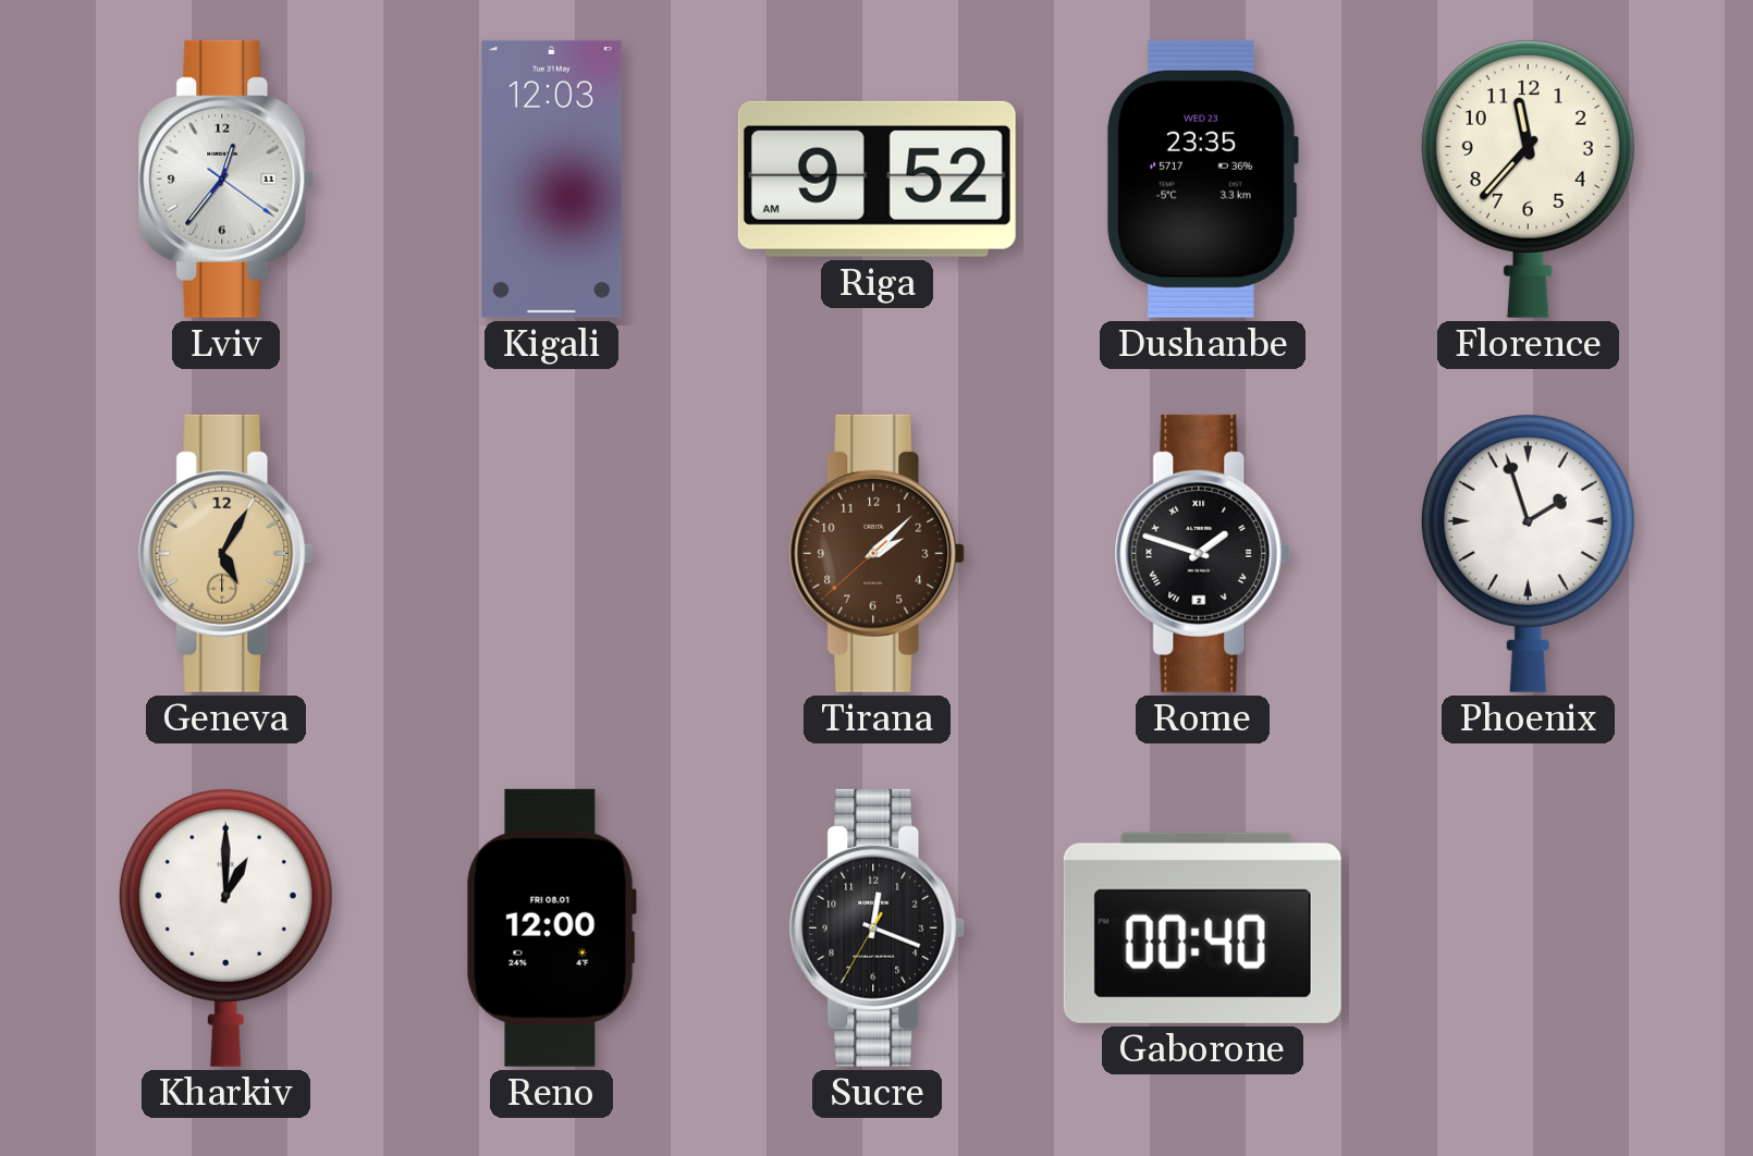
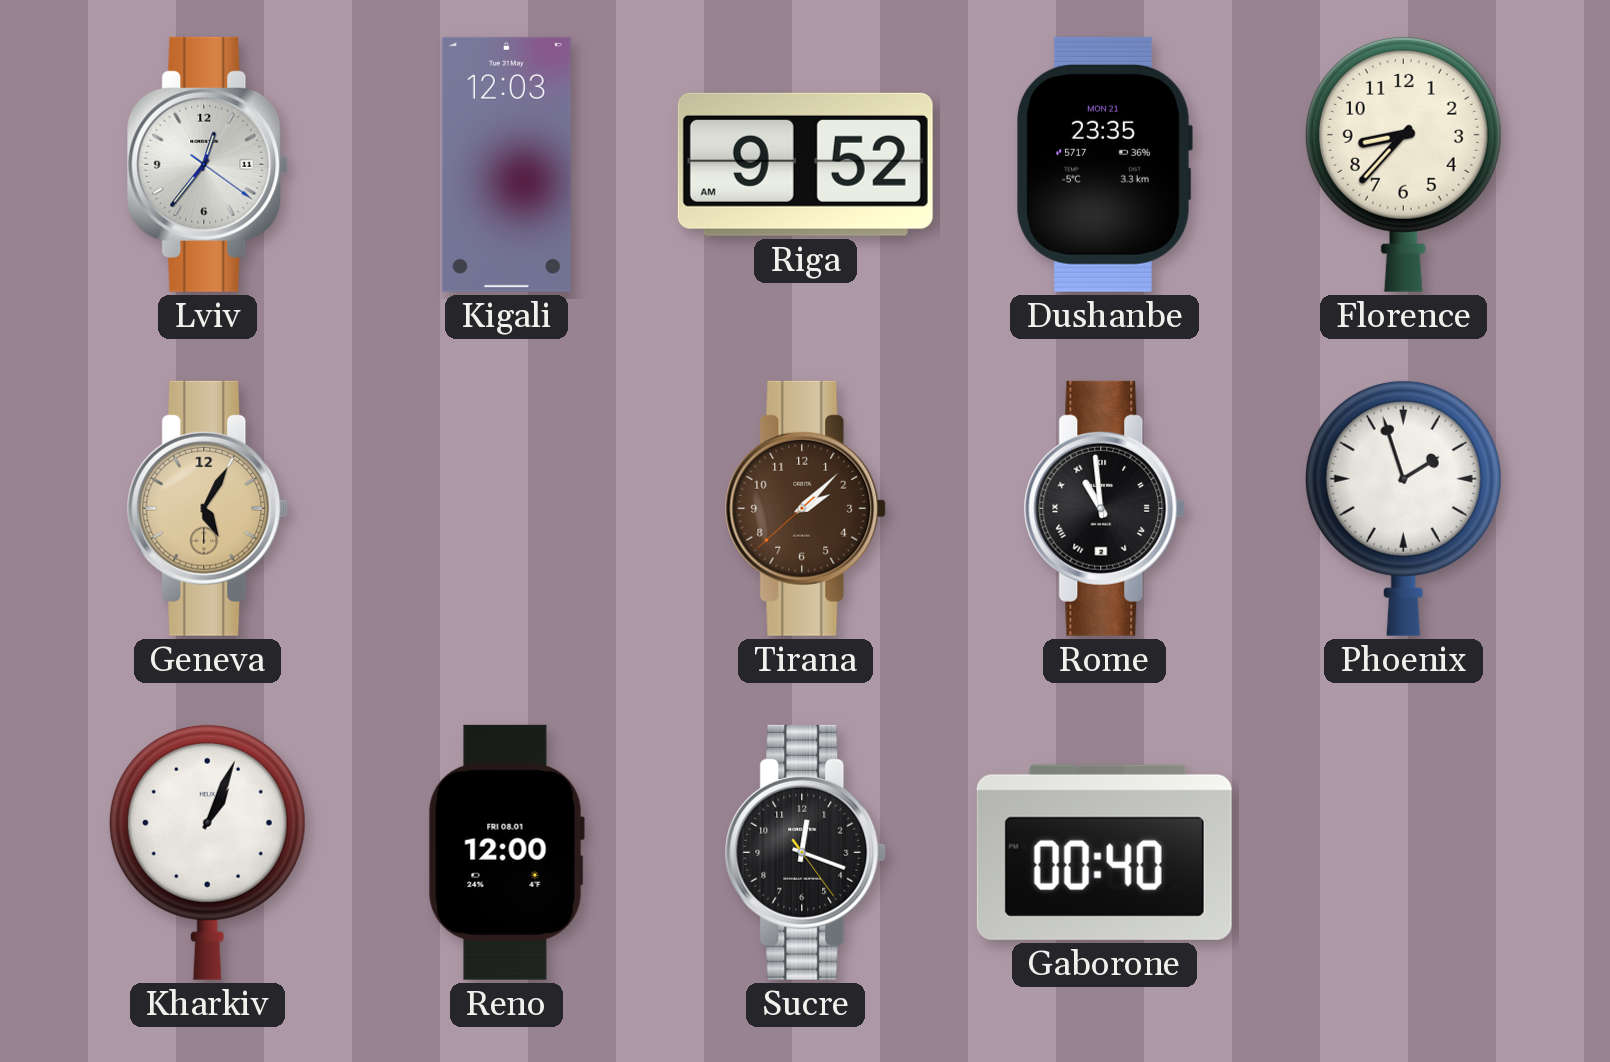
Dushanbe date: WED 23 -> MON 21
Florence: 11:37 -> 8:37
Rome: 1:48 -> 10:59
Kharkiv: 1:00 -> 1:04
Sucre: 12:18:35 -> 12:18:24
